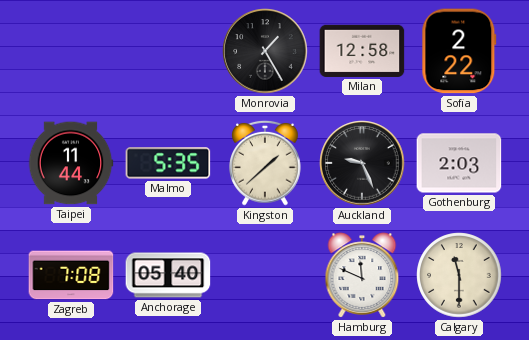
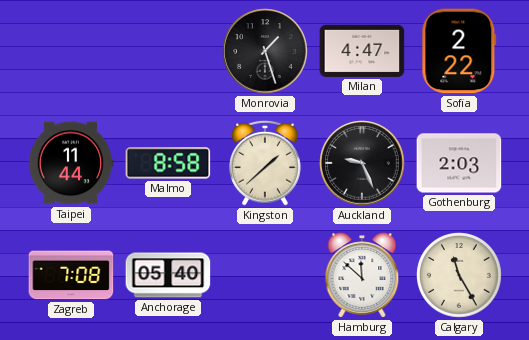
Monrovia: 1:25 -> 1:27
Milan: 12:58 -> 4:47
Malmo: 5:35 -> 8:58
Hamburg: 11:49 -> 11:52
Calgary: 11:30 -> 11:25
